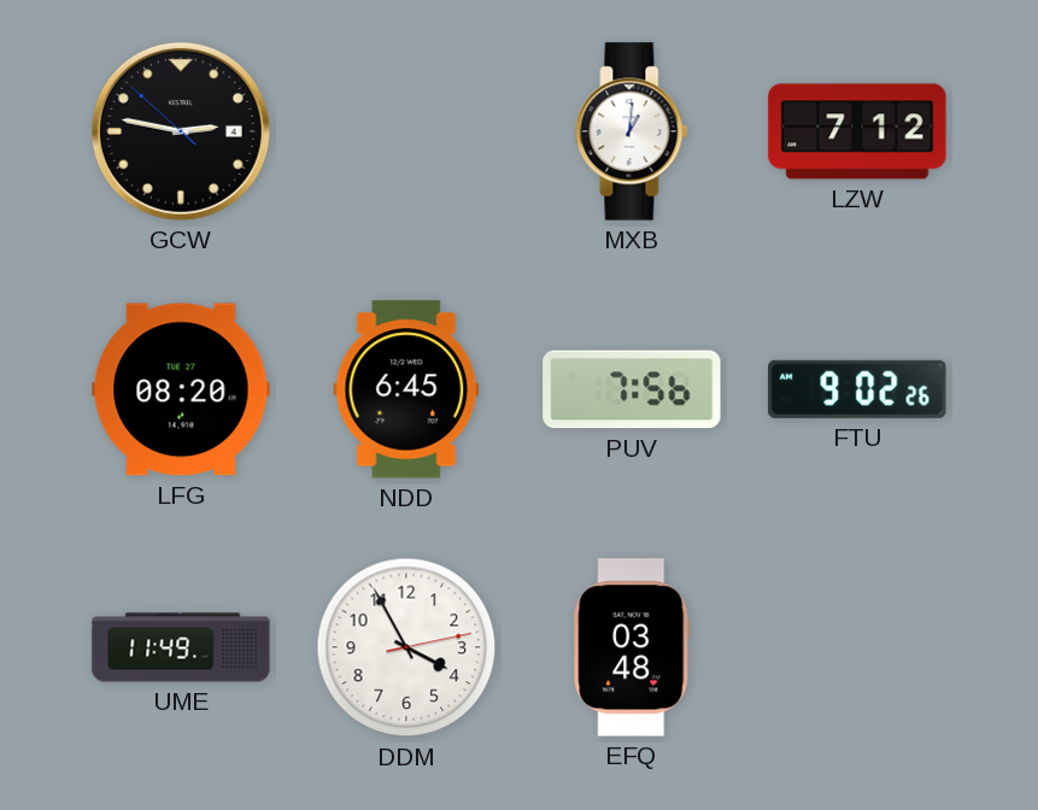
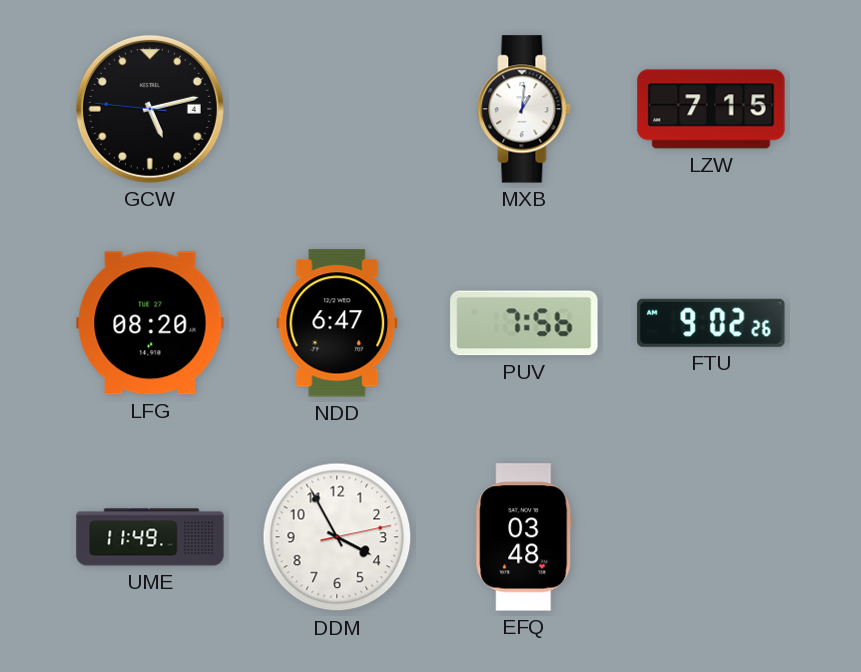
GCW: 2:46 -> 5:12
LZW: 7:12 -> 7:15
NDD: 6:45 -> 6:47
